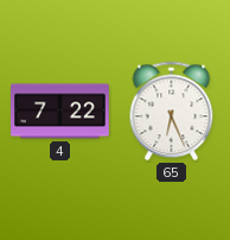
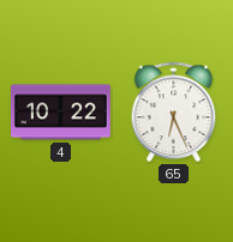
4: 7:22 -> 10:22
